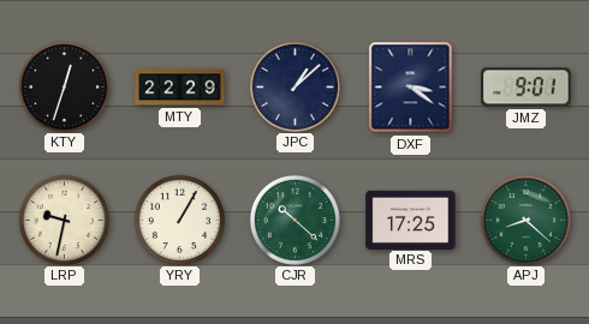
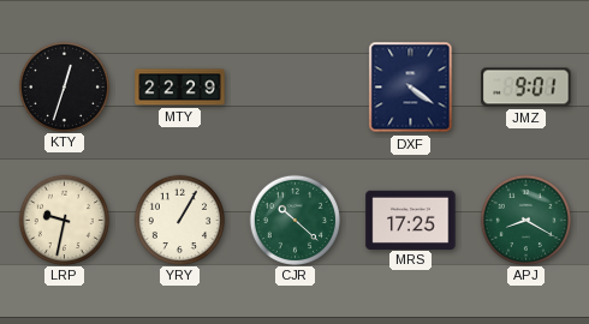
JPC: 1:08 -> none
DXF: 3:21 -> 4:21
APJ: 8:22 -> 8:20
